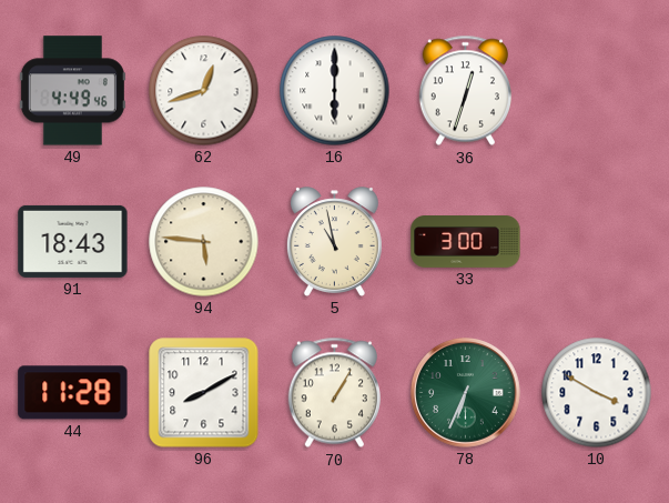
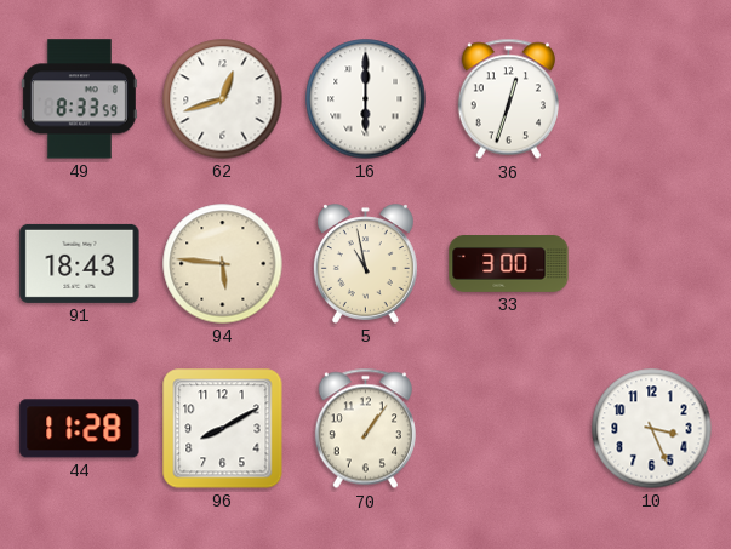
49: 4:49 -> 8:33
70: 1:05 -> 1:06
78: 6:34 -> none
10: 3:50 -> 3:26
